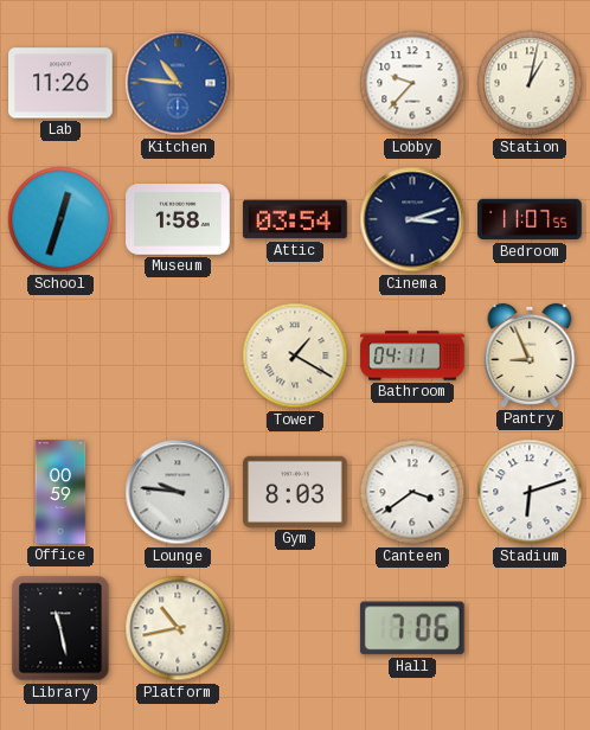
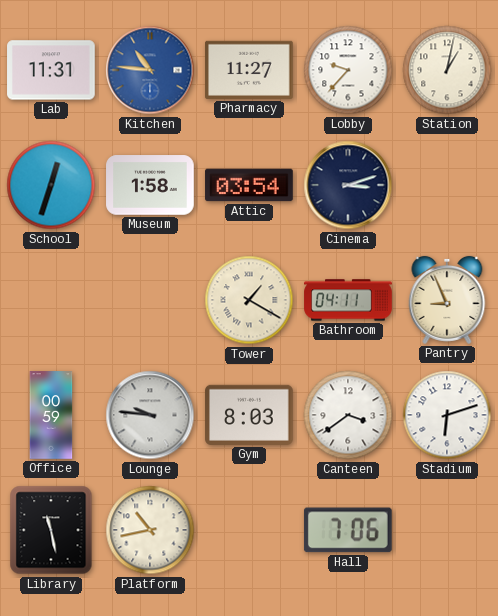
Lab: 11:26 -> 11:31
Pharmacy: none -> 11:27
Bedroom: 11:07 -> none
